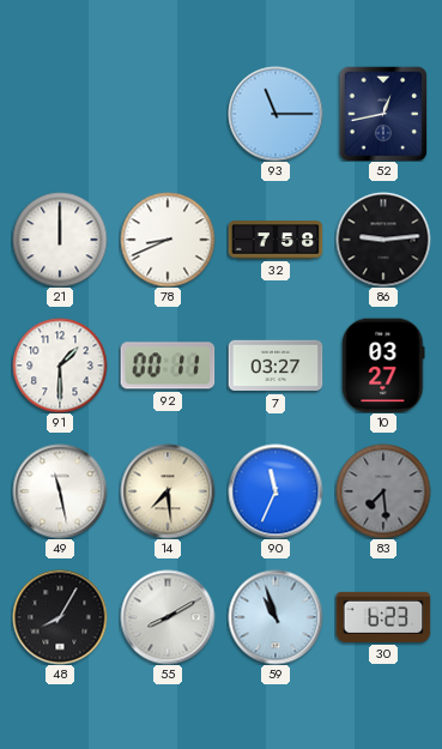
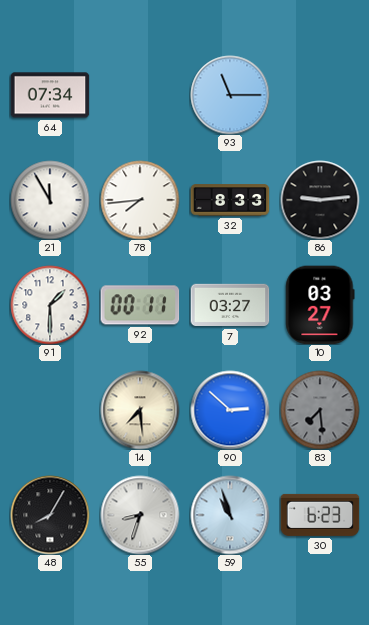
64: none -> 07:34
52: 12:43 -> none
21: 12:00 -> 11:55
78: 8:41 -> 7:44
32: 7:58 -> 8:33
49: 11:28 -> none
90: 11:34 -> 2:52
55: 8:10 -> 8:33
